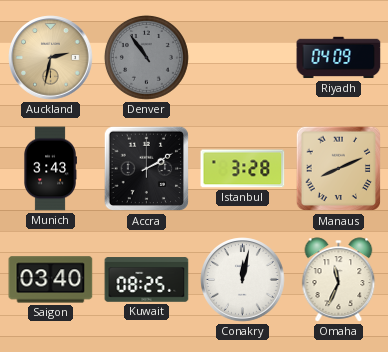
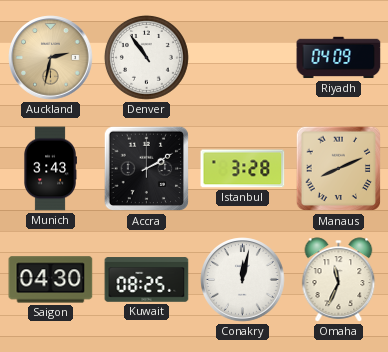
Denver dial: grey -> white
Saigon: 03:40 -> 04:30
